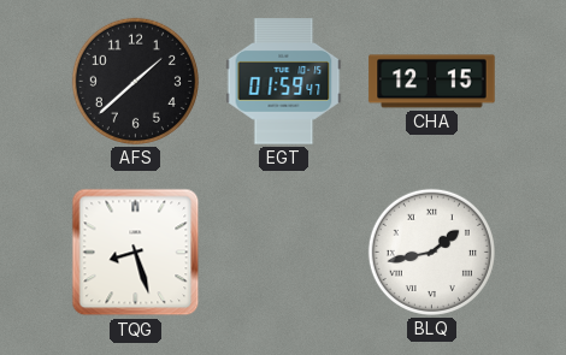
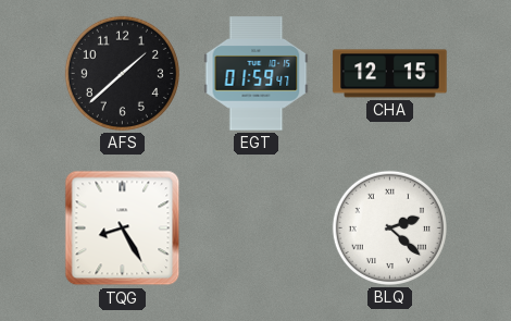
TQG: 8:27 -> 8:25
BLQ: 1:43 -> 2:22
